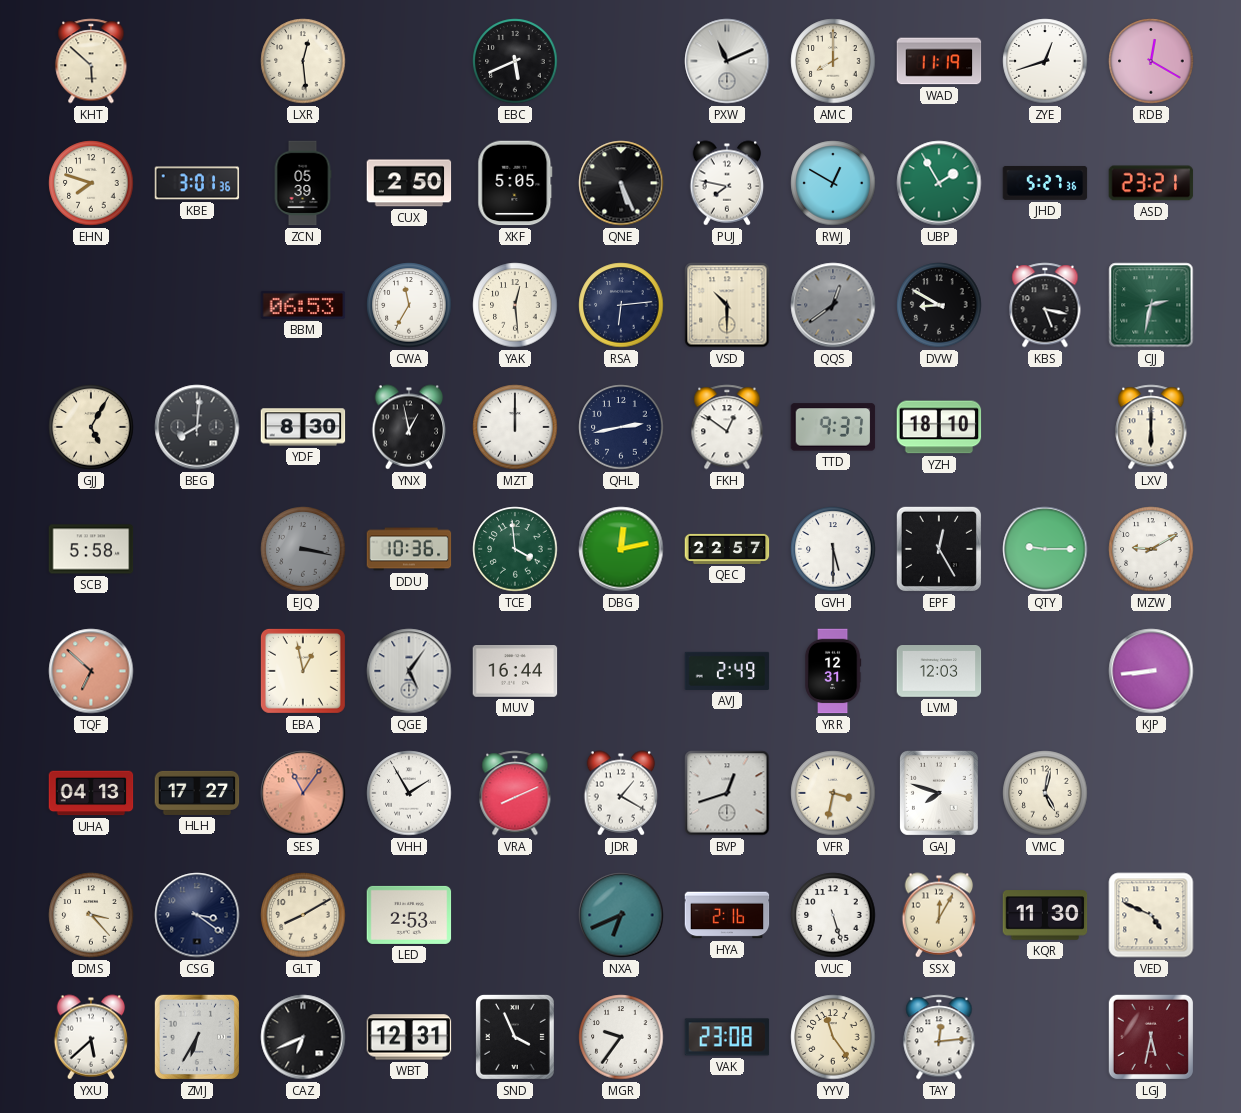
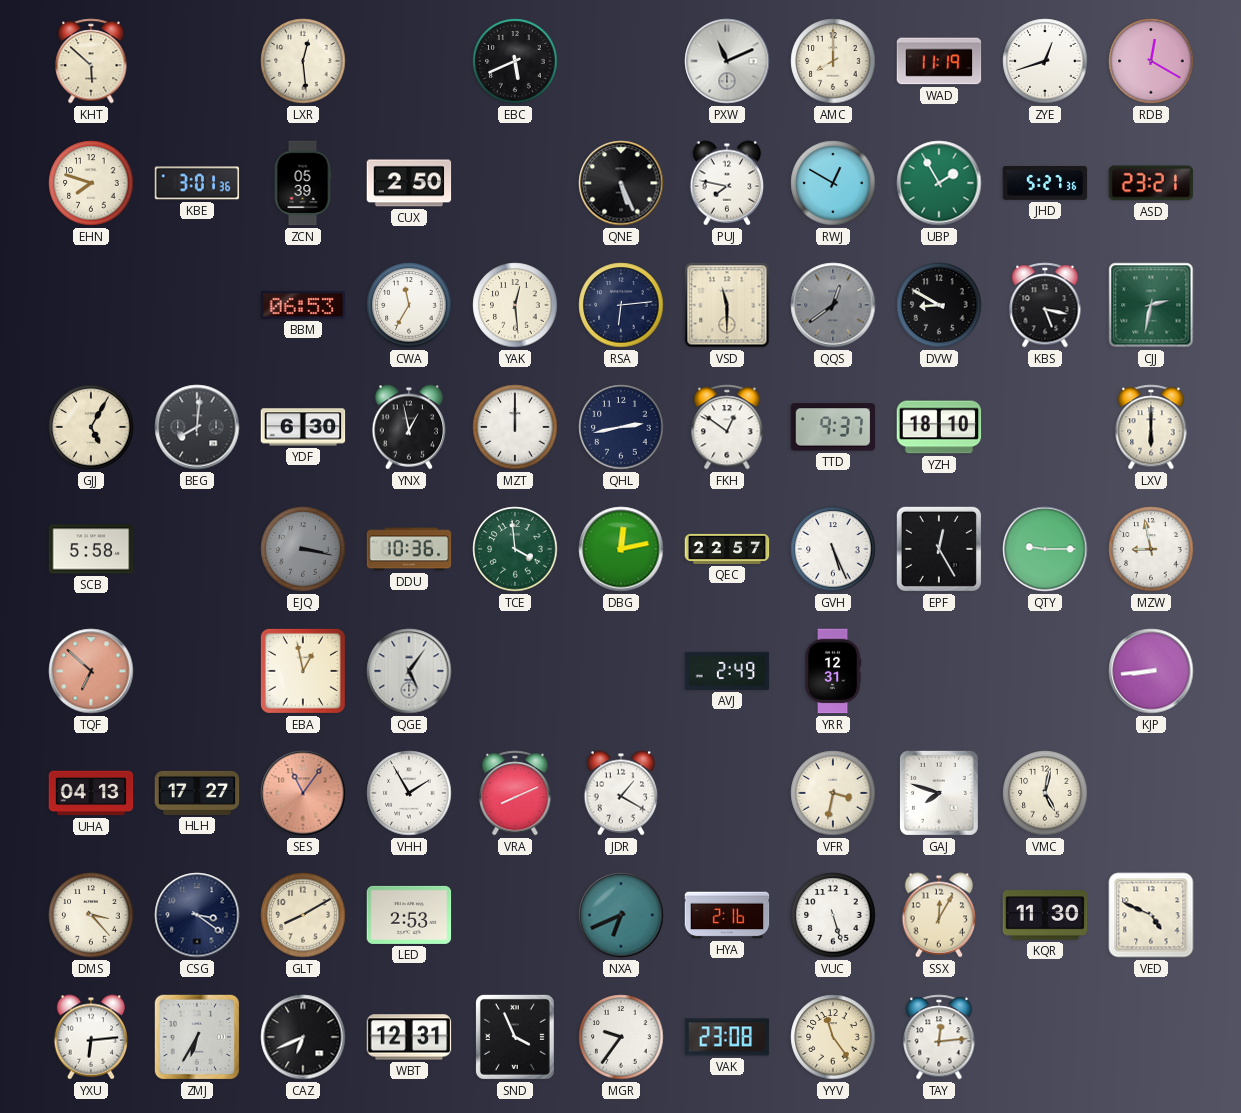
XKF: 5:05 -> none
VSD: 10:30 -> 11:30
YDF: 8:30 -> 6:30
GVH: 5:30 -> 5:26
MZW: 9:10 -> 8:58
MUV: 16:44 -> none
LVM: 12:03 -> none
BVP: 12:42 -> none
YXU: 5:38 -> 6:14
LGJ: 5:32 -> none
